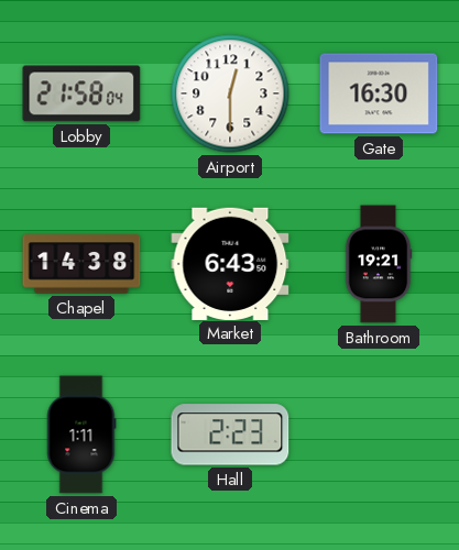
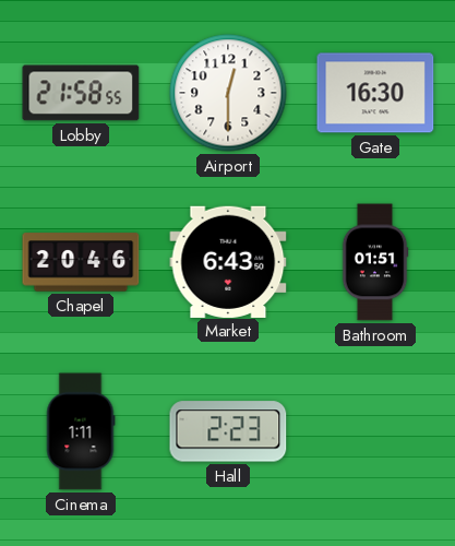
Lobby: 21:58:04 -> 21:58:55
Chapel: 14:38 -> 20:46
Bathroom: 19:21 -> 01:51
